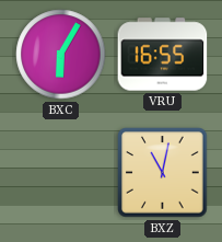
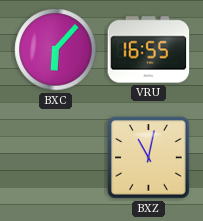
BXC: 6:05 -> 6:07
